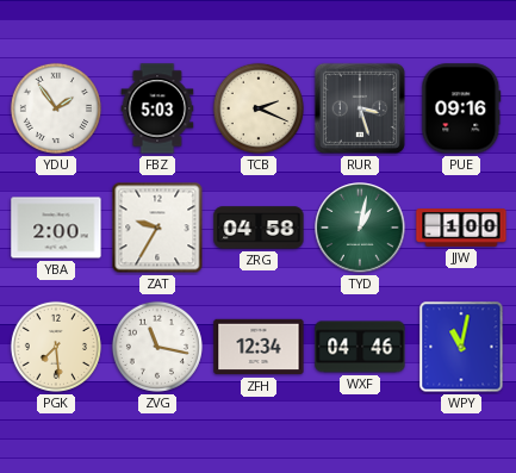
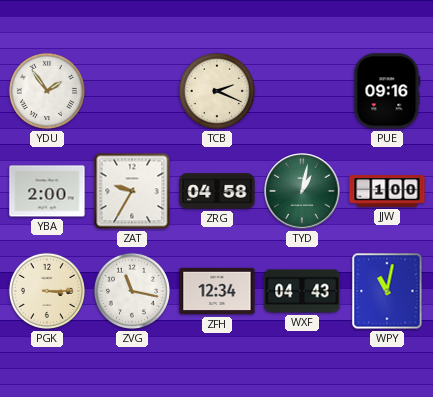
FBZ: 5:03 -> none
RUR: 3:27 -> none
PGK: 7:29 -> 3:15
WXF: 04:46 -> 04:43
